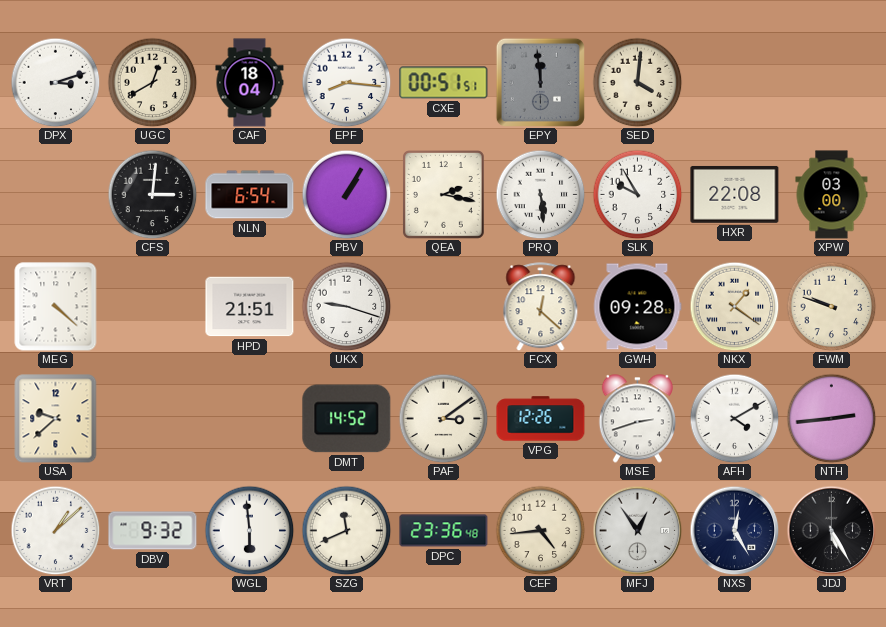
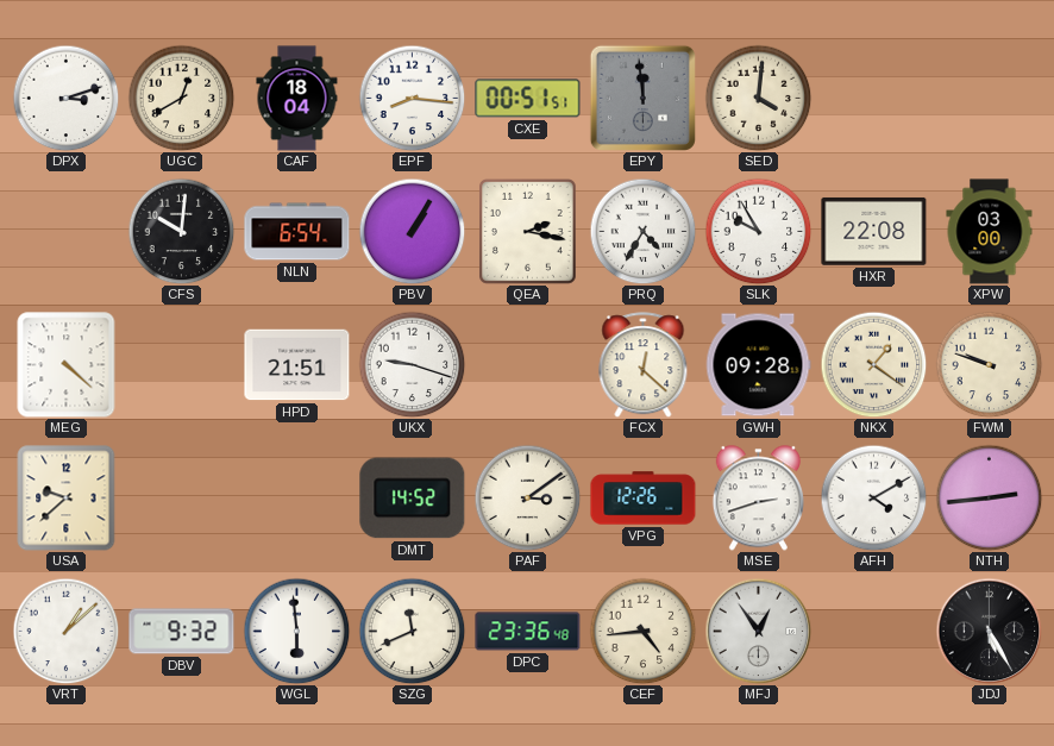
CFS: 3:01 -> 10:01
PRQ: 5:29 -> 4:35
NXS: 12:25 -> none
